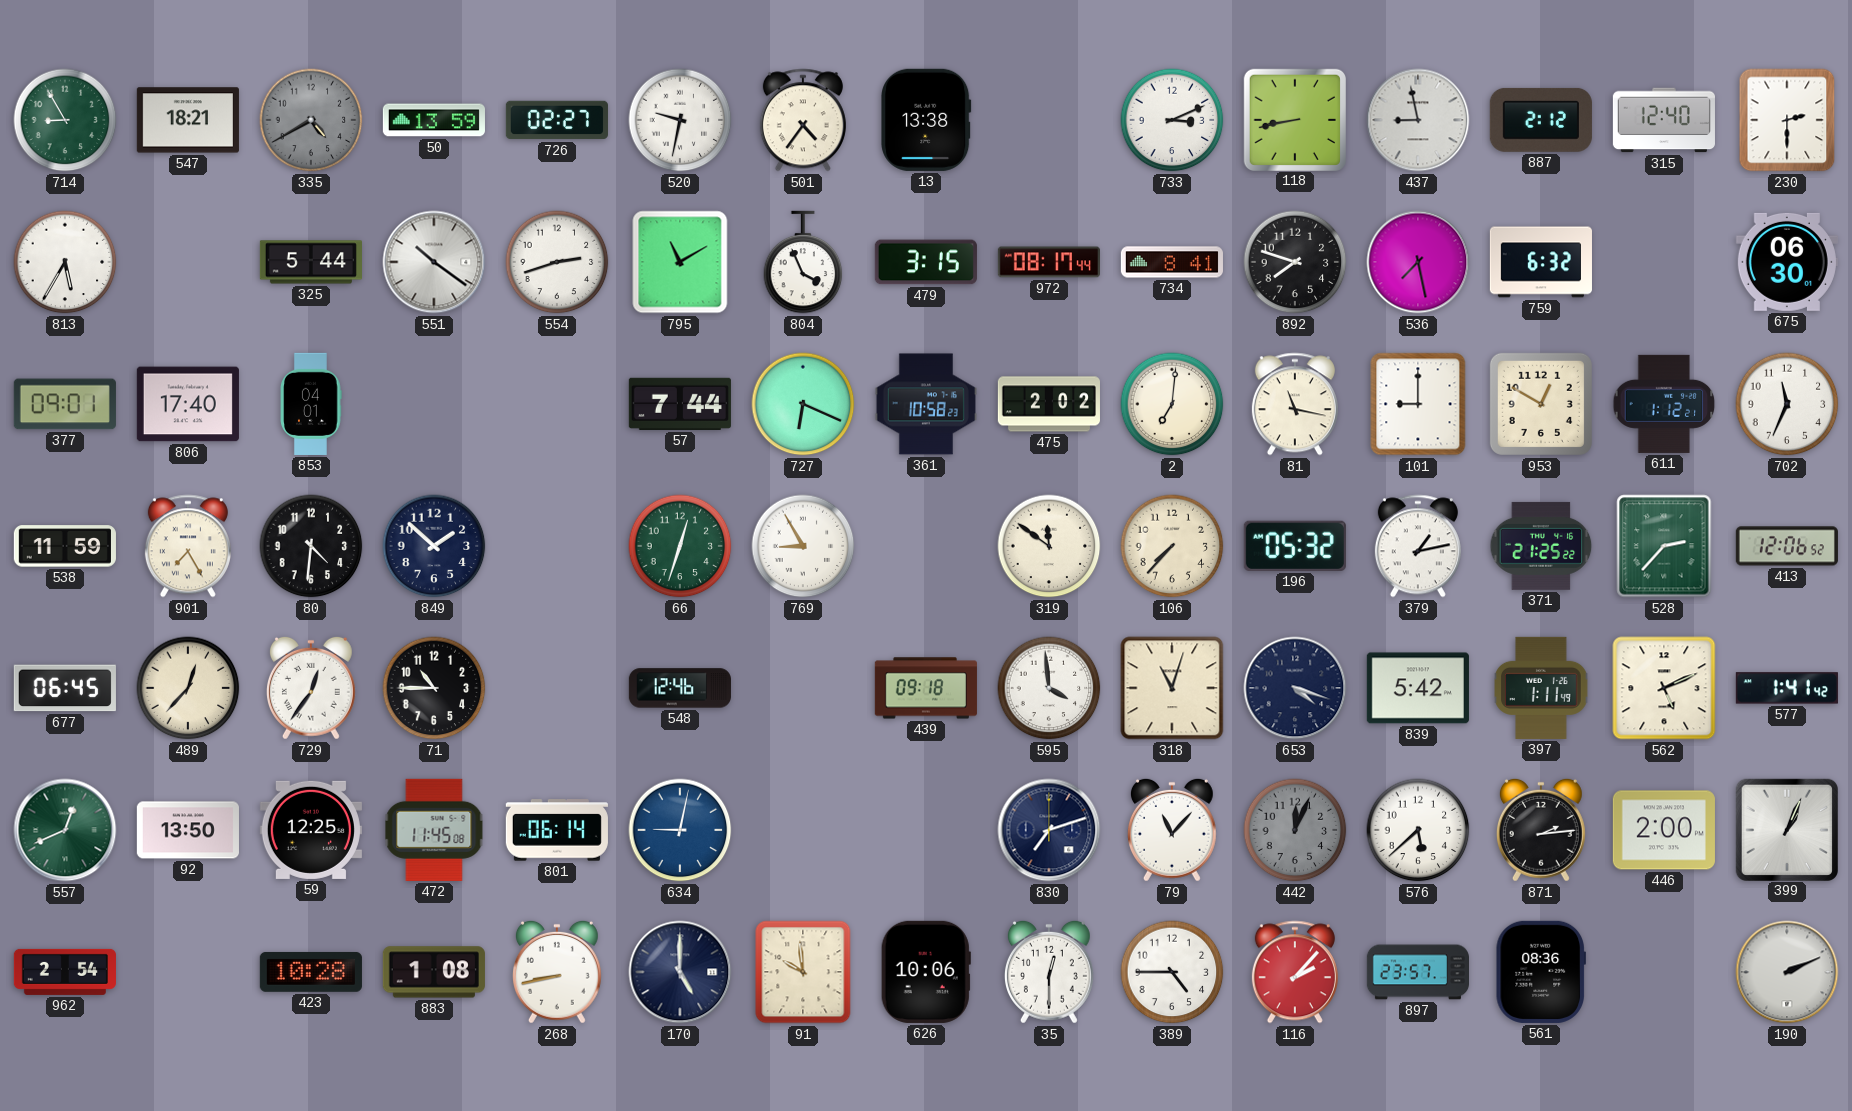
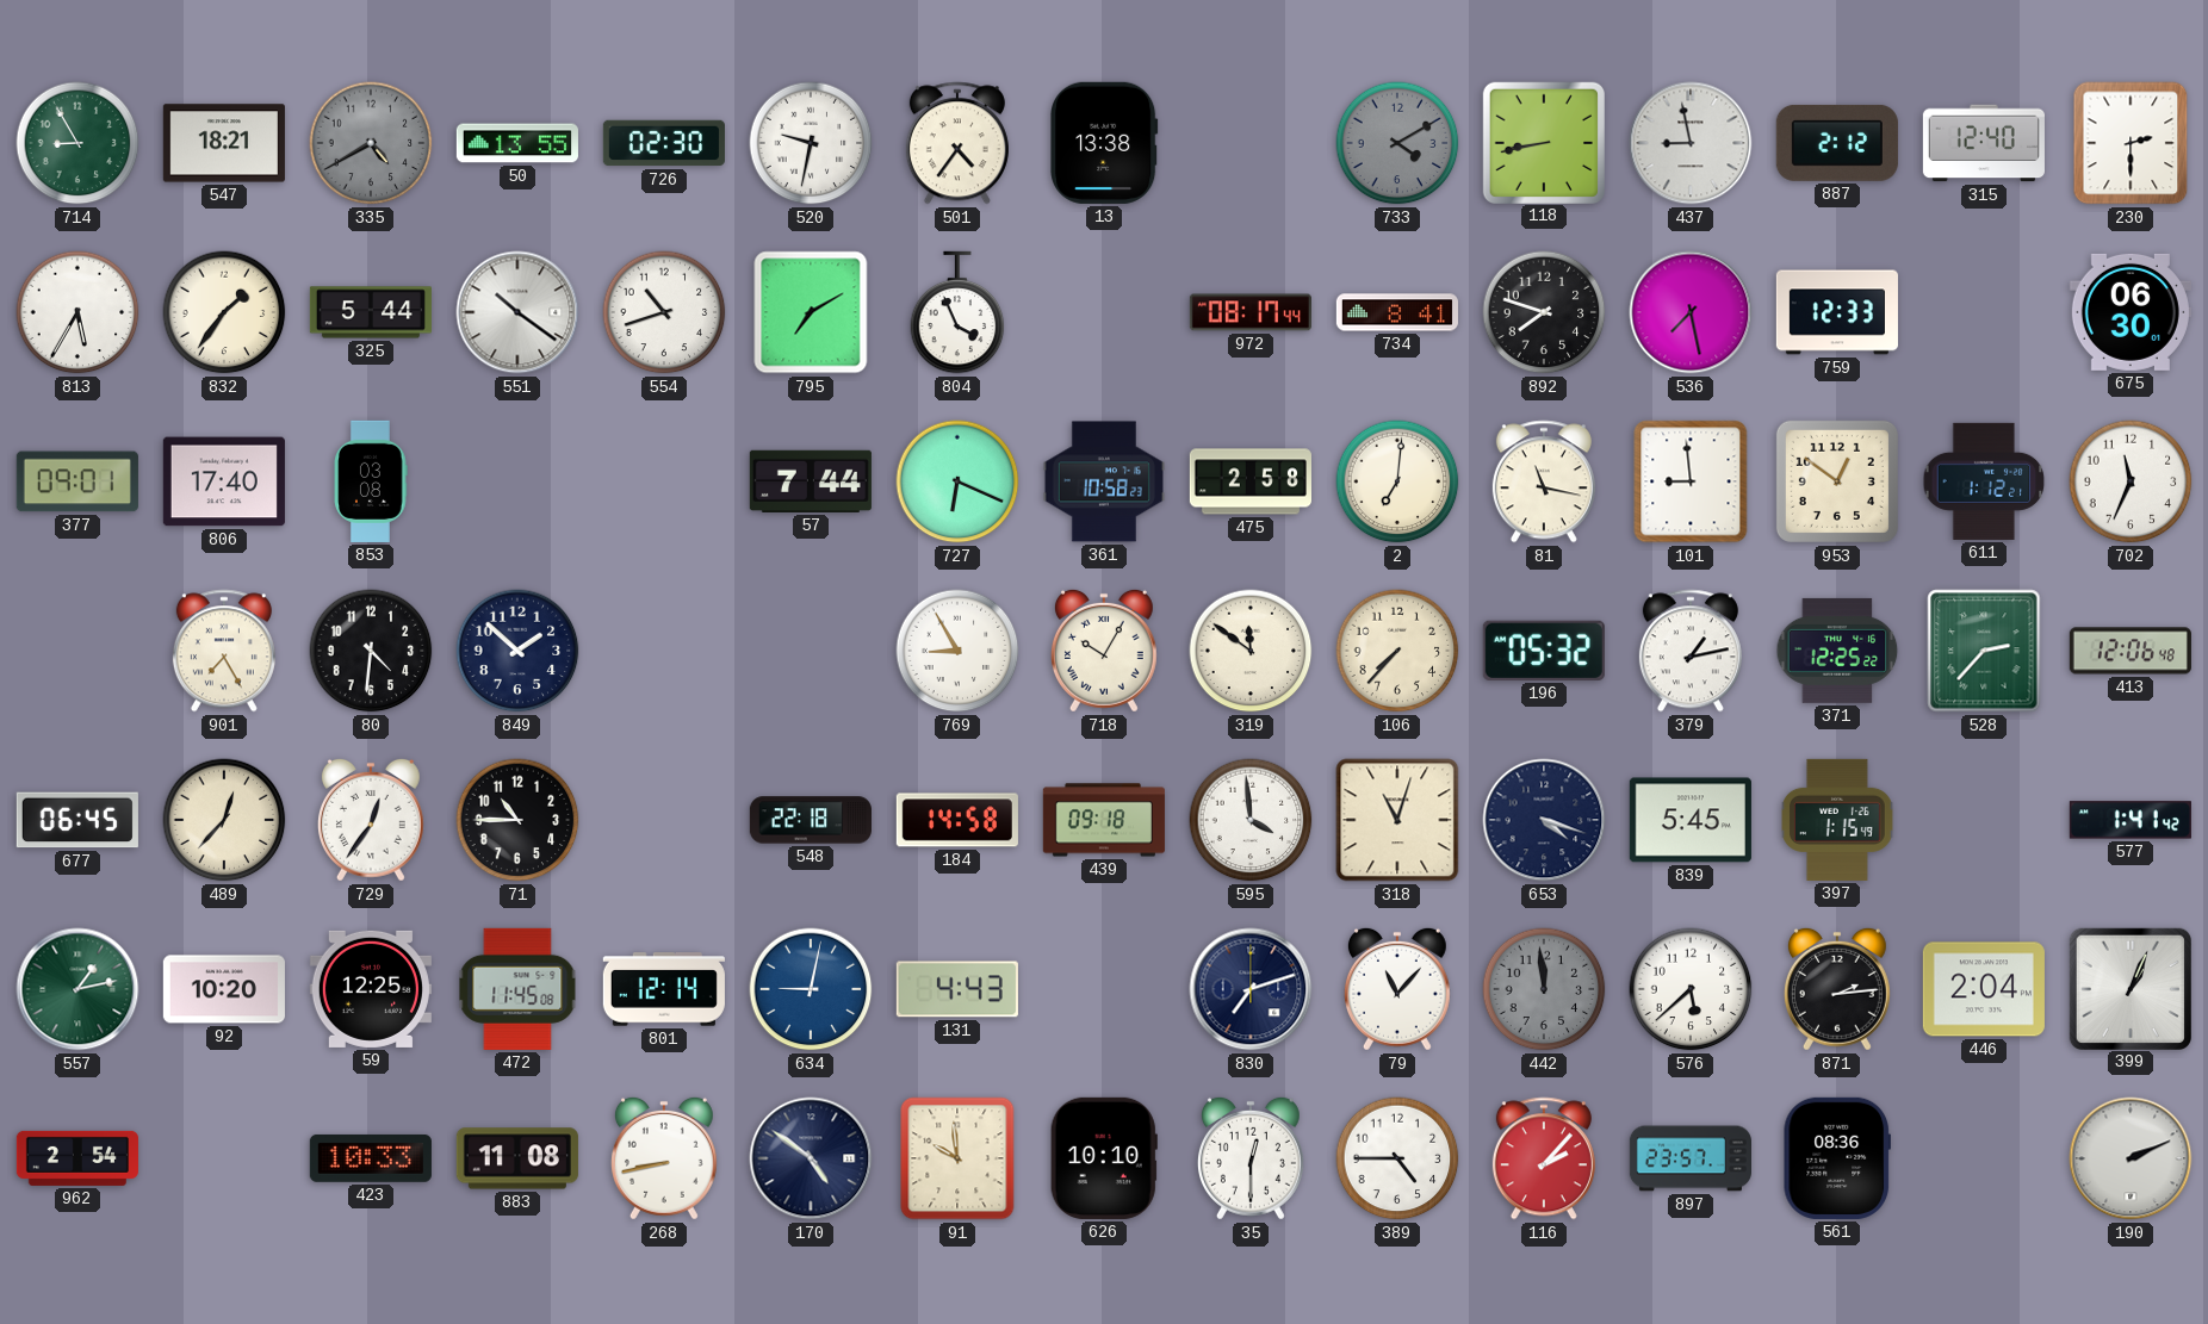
50: 13:59 -> 13:55
726: 02:27 -> 02:30
733: 3:11 -> 4:10
733 dial: white -> grey
832: none -> 1:36
554: 2:42 -> 10:42
795: 11:10 -> 7:10
479: 3:15 -> none
759: 6:32 -> 12:33
853: 04:01 -> 03:08
475: 2:02 -> 2:58
101: 9:00 -> 8:59
953: 12:50 -> 12:51
538: 11:59 -> none
66: 12:33 -> none
718: none -> 10:05
371: 21:25 -> 12:25
413: 12:06:52 -> 12:06:48
548: 12:46 -> 22:18
184: none -> 14:58
839: 5:42 -> 5:45
397: 1:11 -> 1:15
562: 5:11 -> none
557: 12:41 -> 1:13
92: 13:50 -> 10:20
801: 06:14 -> 12:14
131: none -> 4:43
442: 12:04 -> 11:59
446: 2:00 -> 2:04
423: 10:28 -> 10:33
883: 1:08 -> 11:08
170: 5:00 -> 4:51
626: 10:06 -> 10:10
